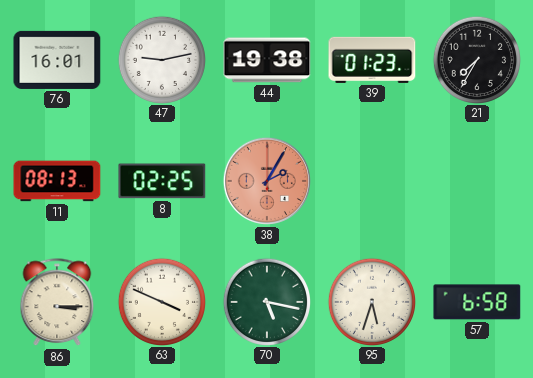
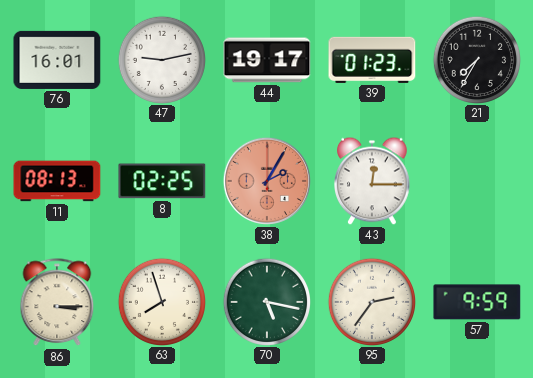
44: 19:38 -> 19:17
43: none -> 12:15
63: 3:49 -> 7:57
95: 5:33 -> 2:36
57: 6:58 -> 9:59
